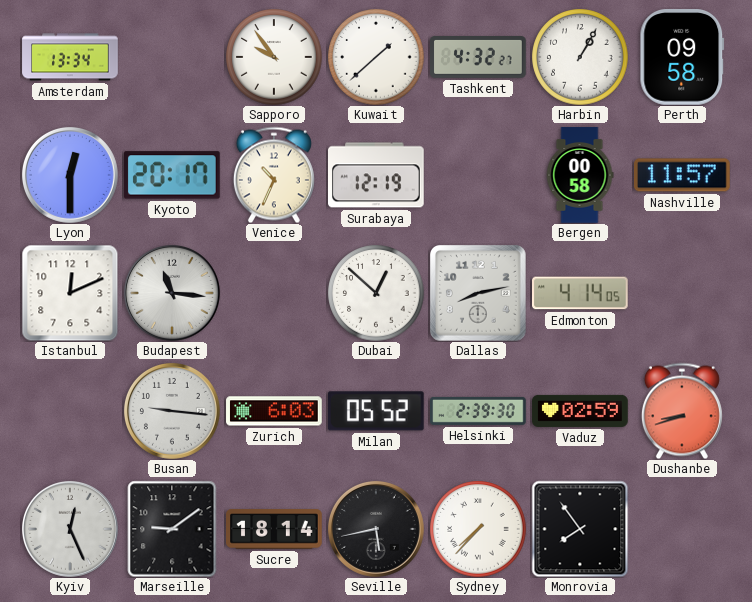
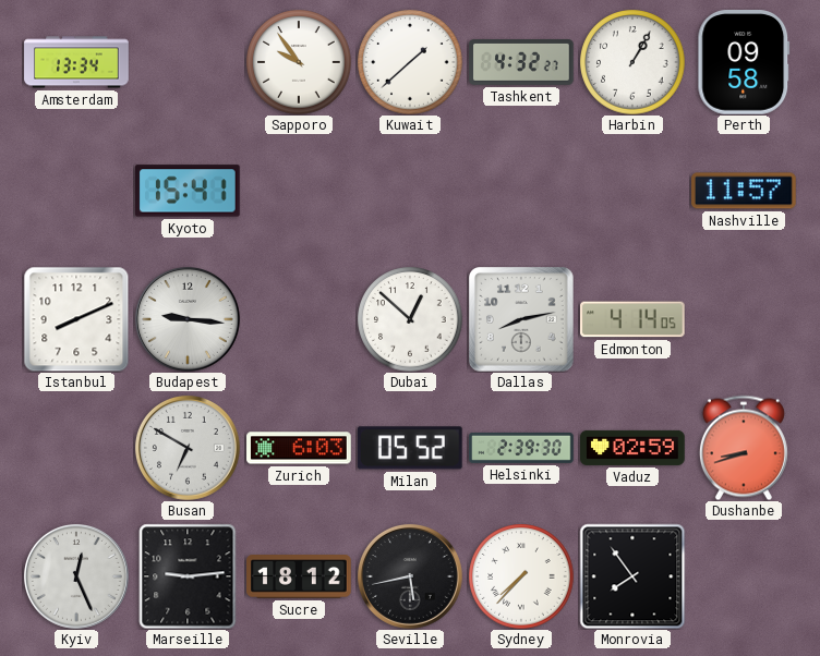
Lyon: 12:30 -> none
Kyoto: 20:17 -> 15:41
Venice: 10:34 -> none
Surabaya: 12:19 -> none
Bergen: 00:58 -> none
Istanbul: 12:11 -> 8:11
Budapest: 11:16 -> 9:16
Busan: 9:16 -> 6:50
Marseille: 9:09 -> 9:14
Sucre: 18:14 -> 18:12
